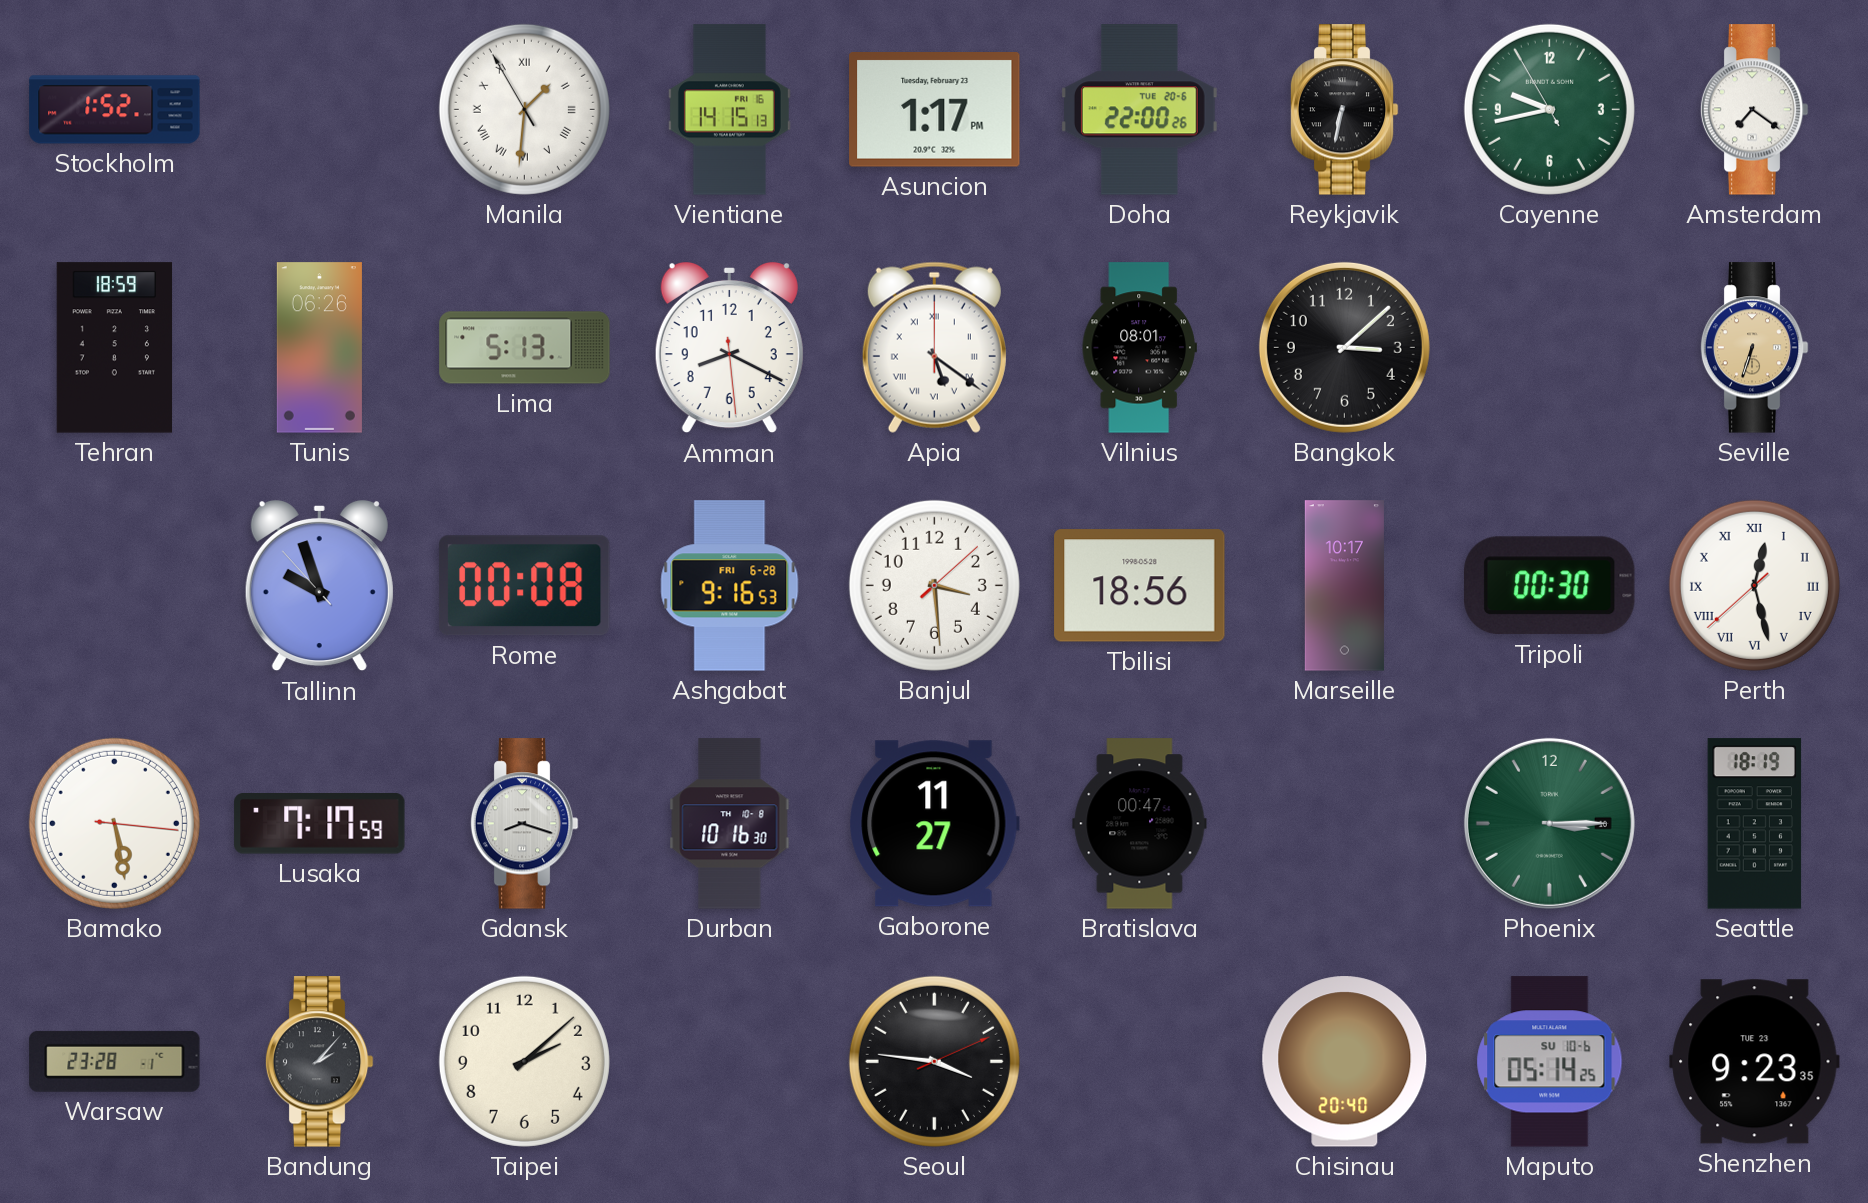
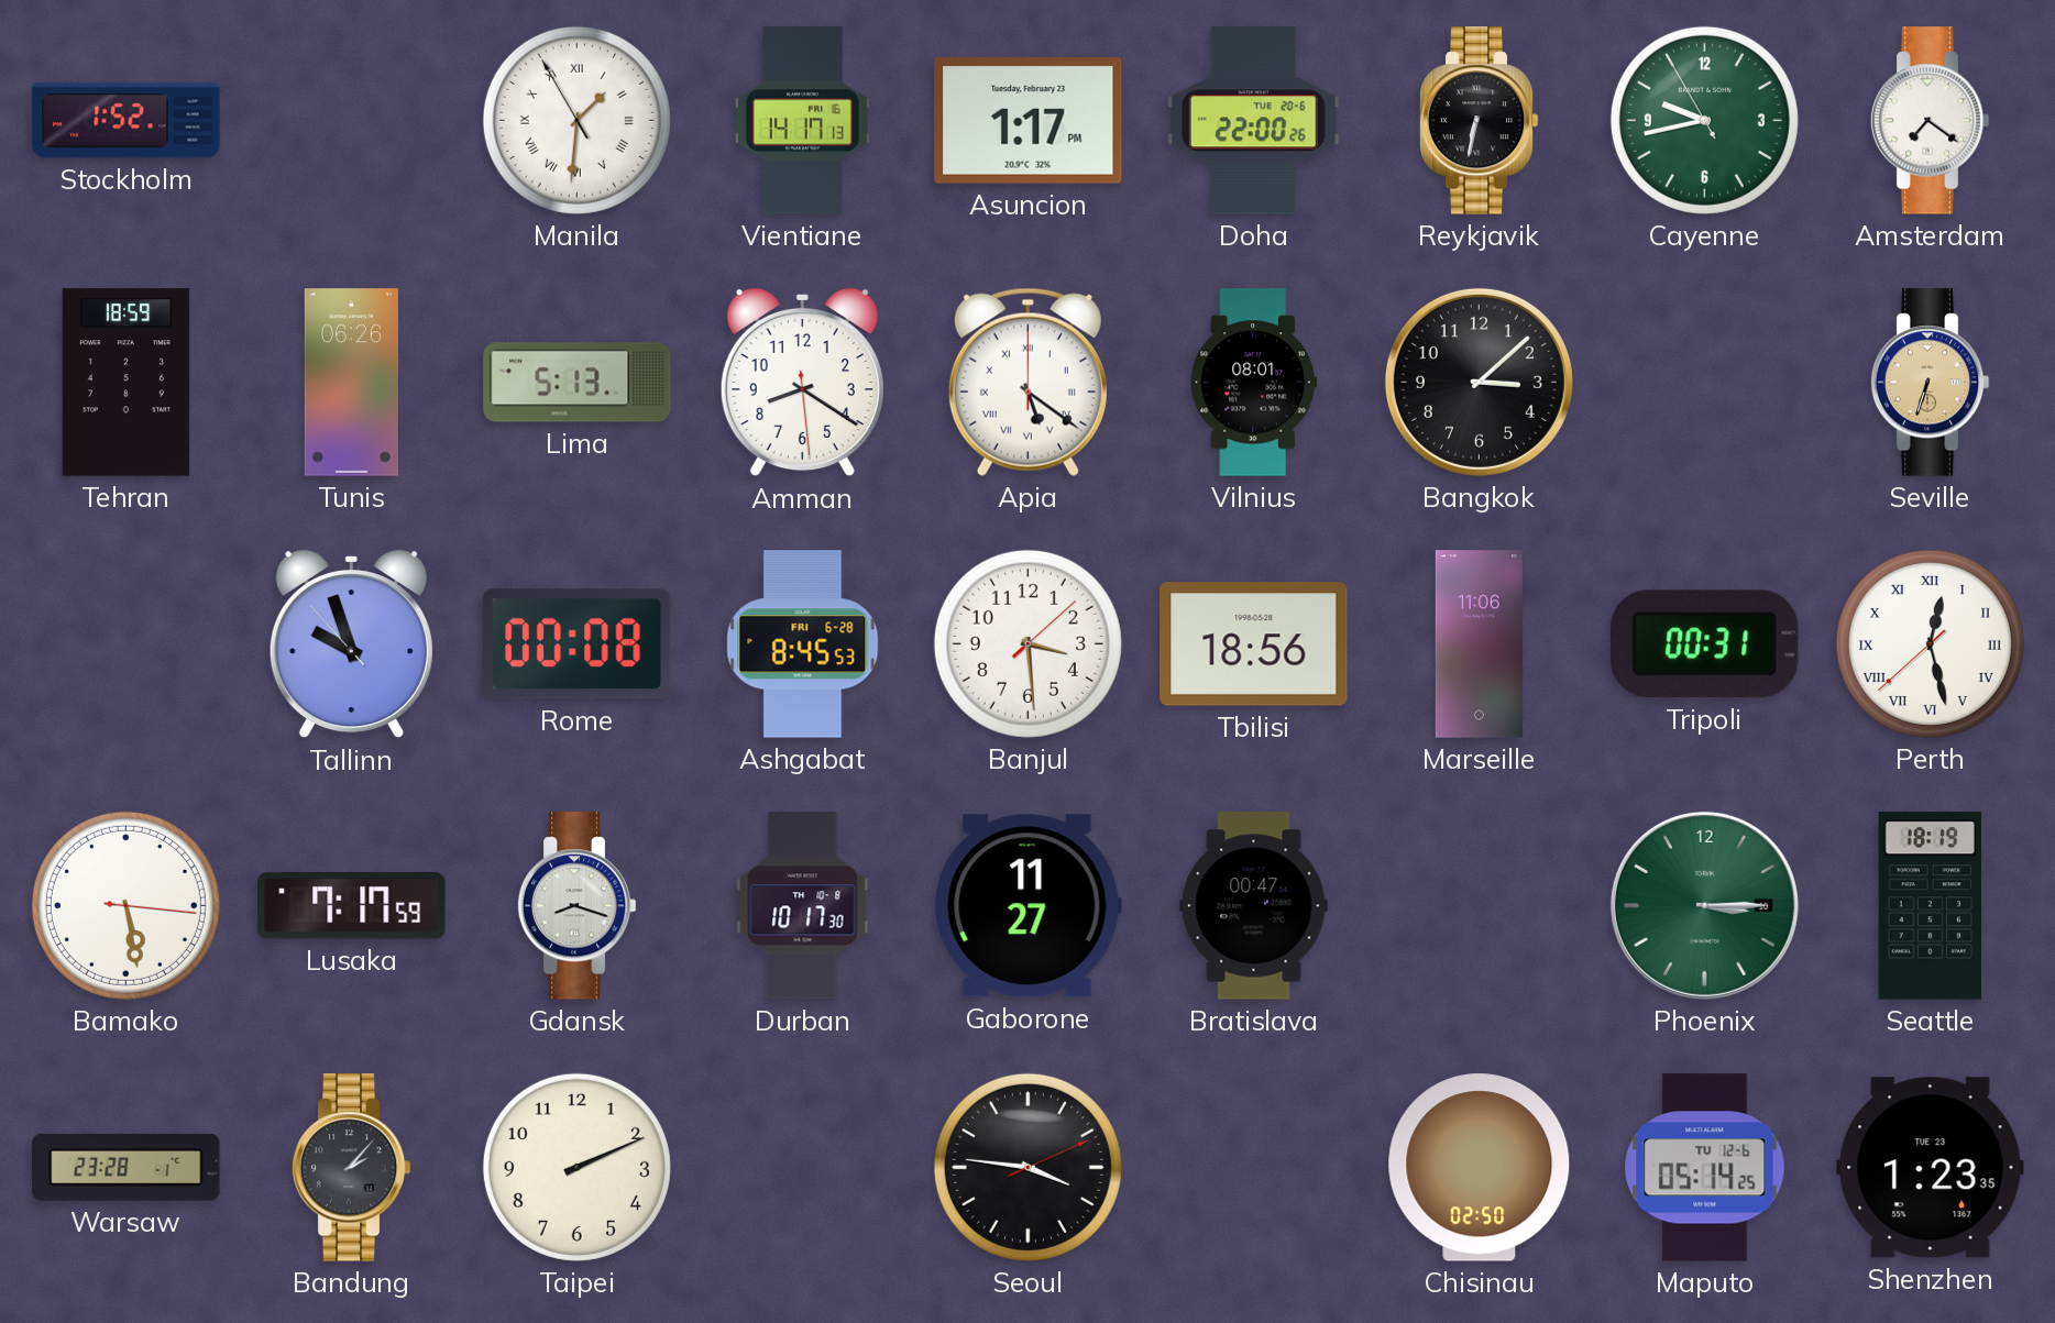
Vientiane: 14:15 -> 14:17
Amman: 8:19 -> 8:20
Ashgabat: 9:16 -> 8:45
Marseille: 10:17 -> 11:06
Tripoli: 00:30 -> 00:31
Durban: 10:16 -> 10:17
Taipei: 2:08 -> 2:11
Chisinau: 20:40 -> 02:50
Maputo date: SU 10-6 -> TU 12-6
Shenzhen: 9:23 -> 1:23
